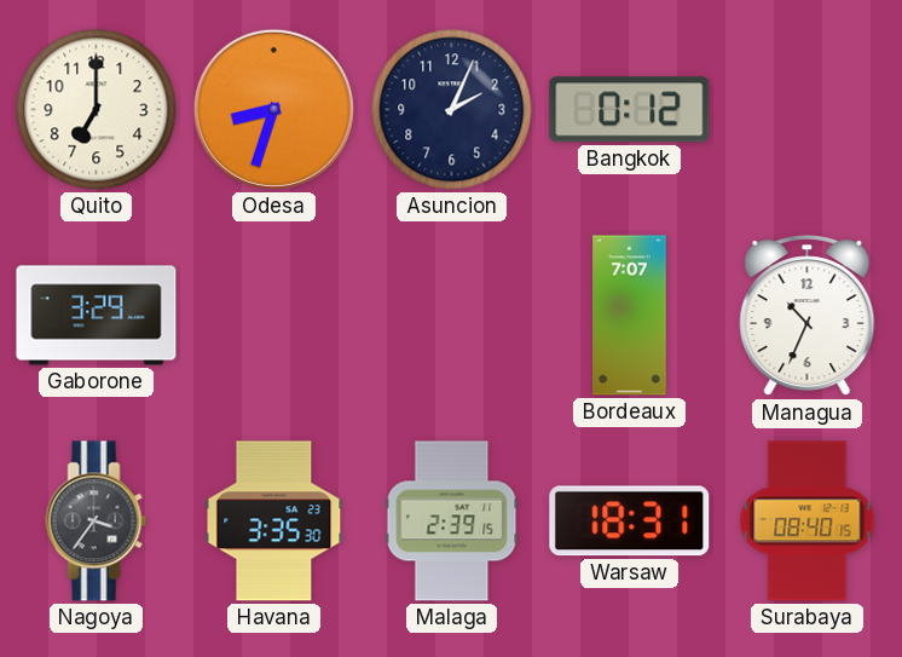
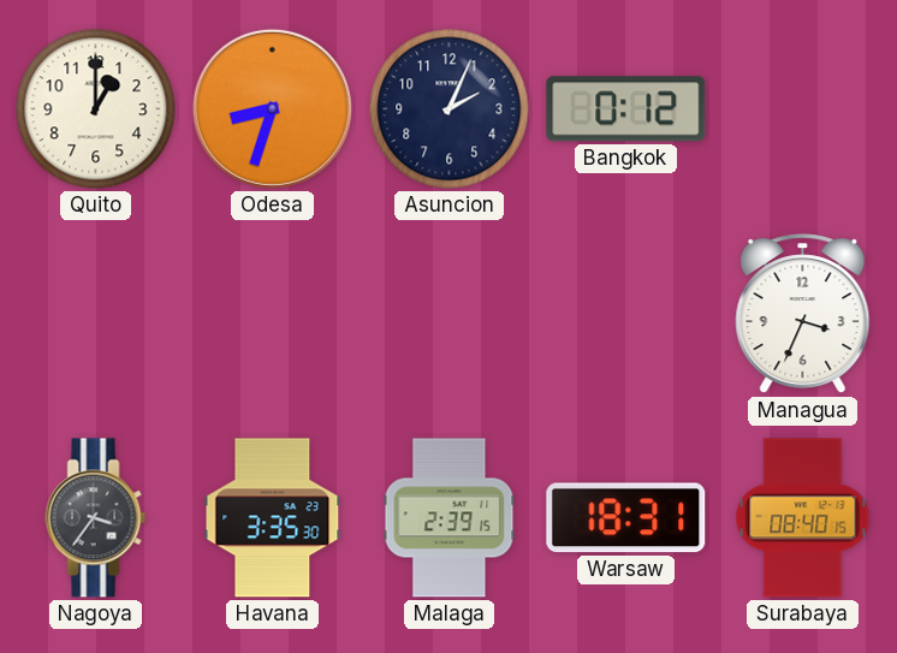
Quito: 7:00 -> 1:00
Gaborone: 3:29 -> none
Bordeaux: 7:07 -> none
Managua: 10:34 -> 3:34
